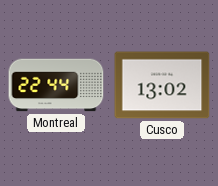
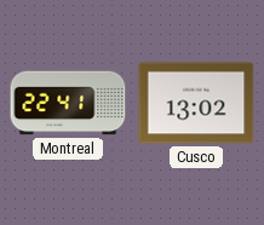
Montreal: 22:44 -> 22:41
